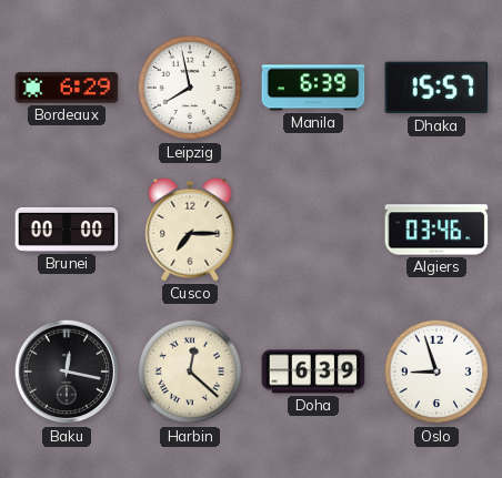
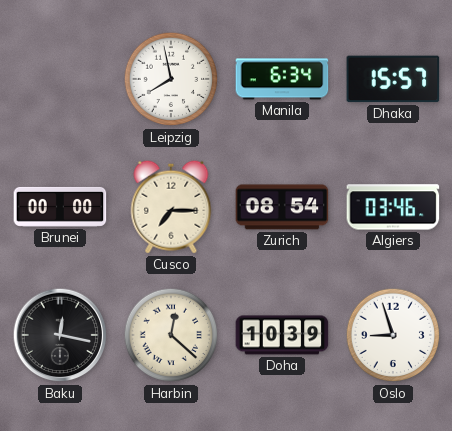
Bordeaux: 6:29 -> none
Manila: 6:39 -> 6:34
Zurich: none -> 08:54
Doha: 6:39 -> 10:39
